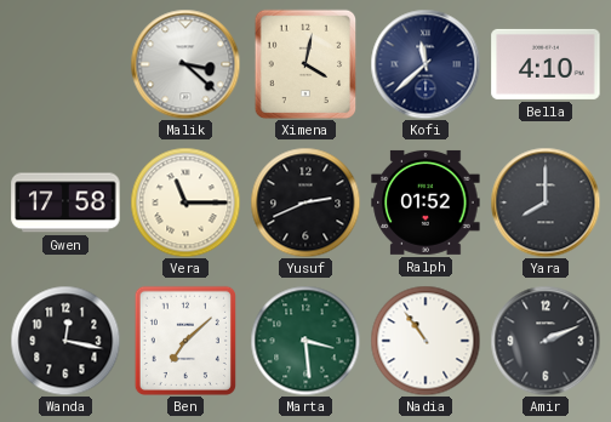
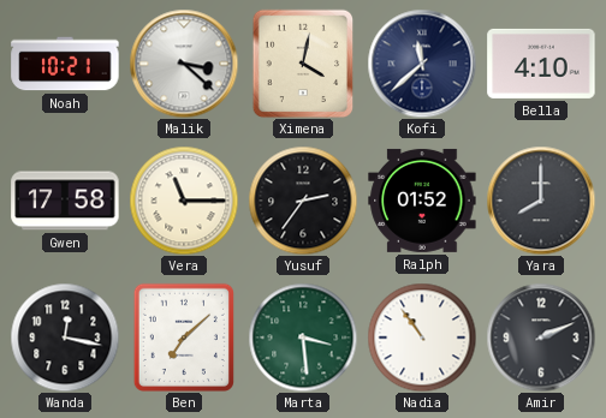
Noah: none -> 10:21
Yusuf: 2:41 -> 2:36
